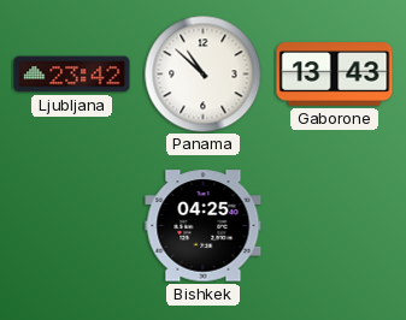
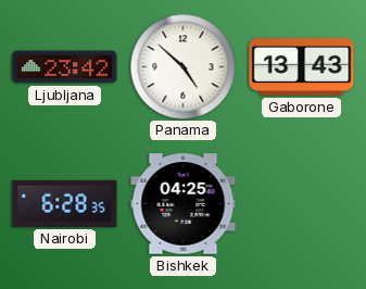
Panama: 10:52 -> 4:52
Nairobi: none -> 6:28
